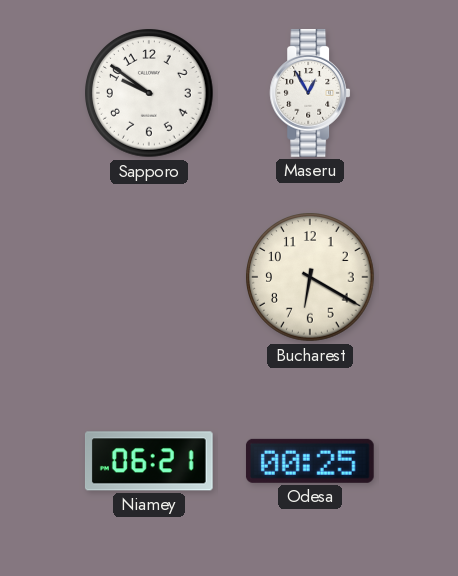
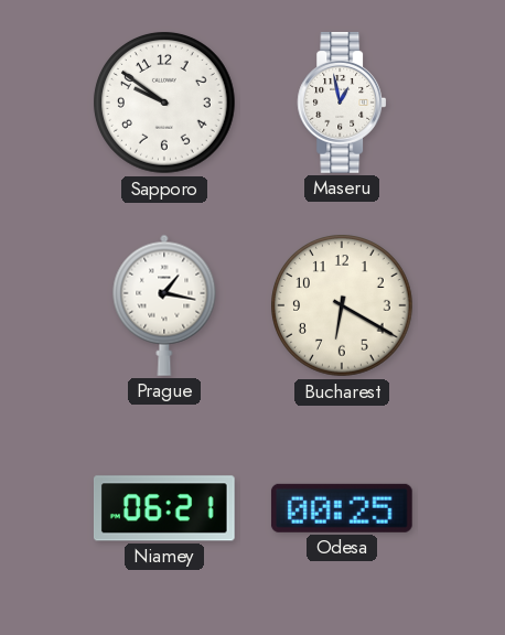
Maseru: 12:55 -> 12:58
Prague: none -> 1:17
